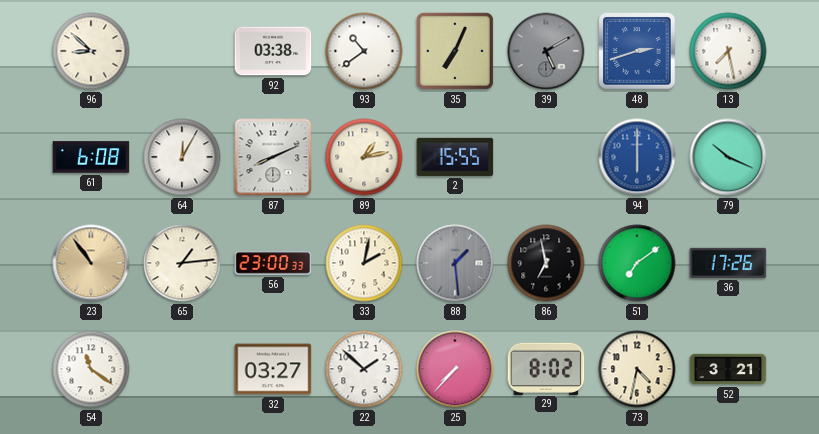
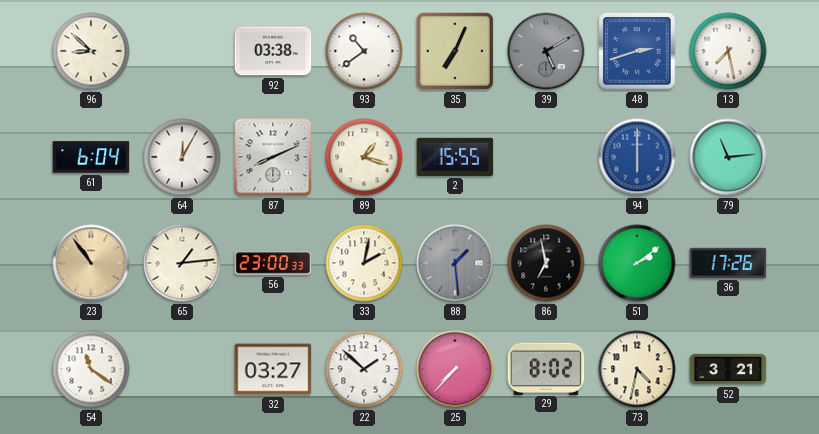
61: 6:08 -> 6:04
89: 1:13 -> 1:18
79: 10:19 -> 11:14
51: 7:09 -> 2:09
